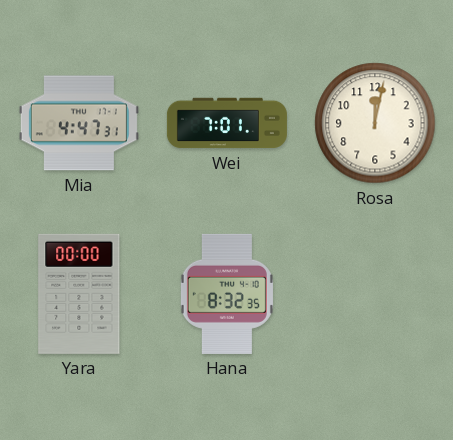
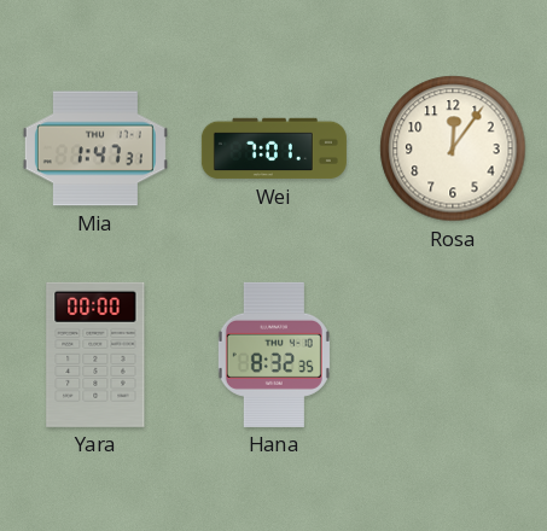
Mia: 4:47 -> 1:47
Rosa: 12:02 -> 12:06
